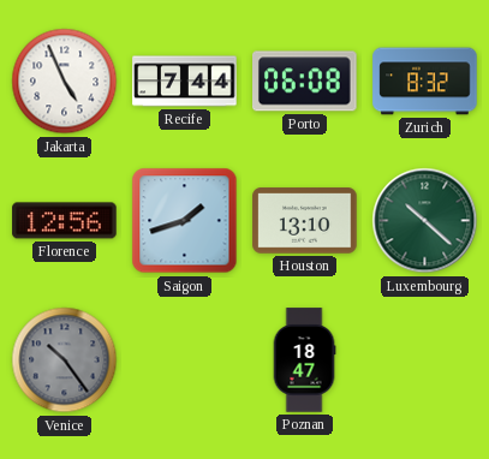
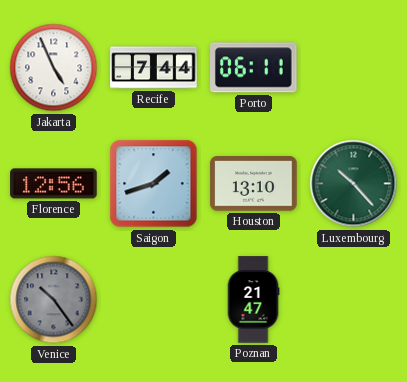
Porto: 06:08 -> 06:11
Zurich: 8:32 -> none
Luxembourg: 10:22 -> 10:23
Poznan: 18:47 -> 21:47
